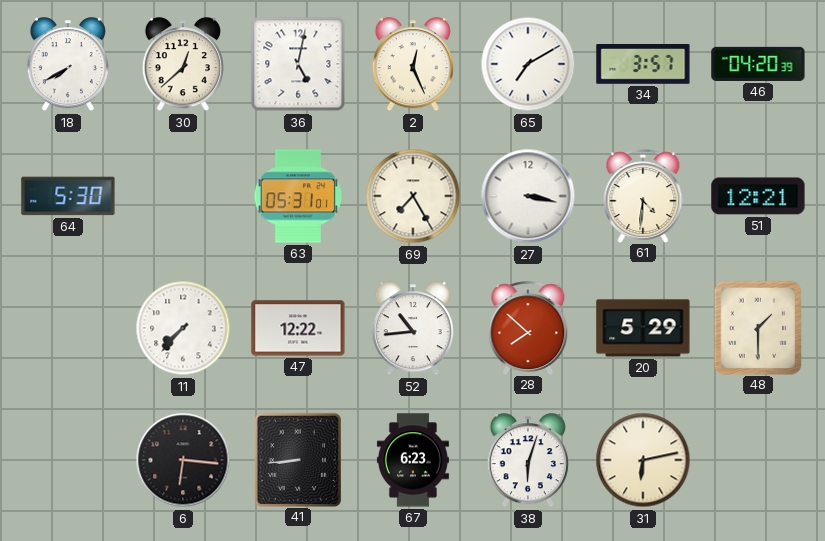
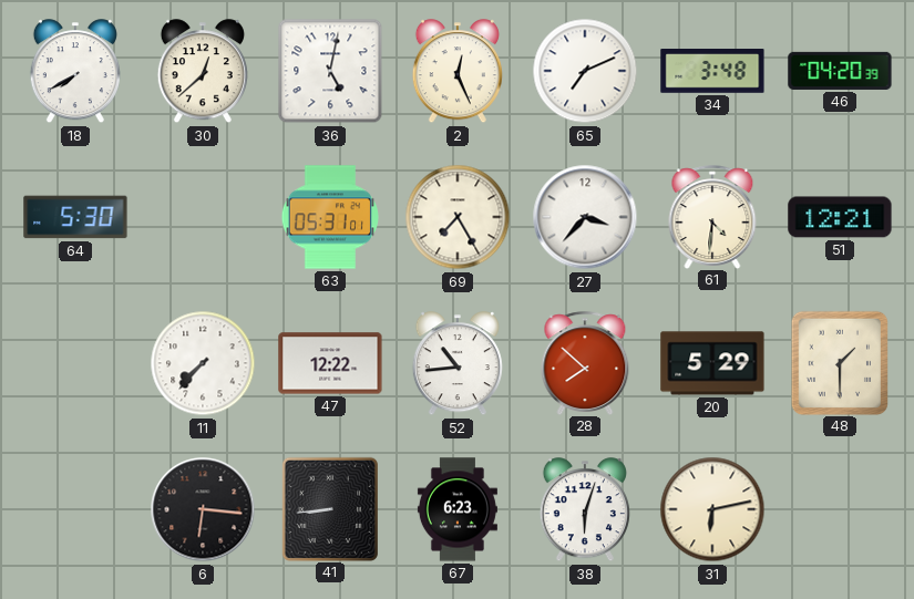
65: 7:10 -> 7:11
34: 3:57 -> 3:48
27: 3:17 -> 3:37
